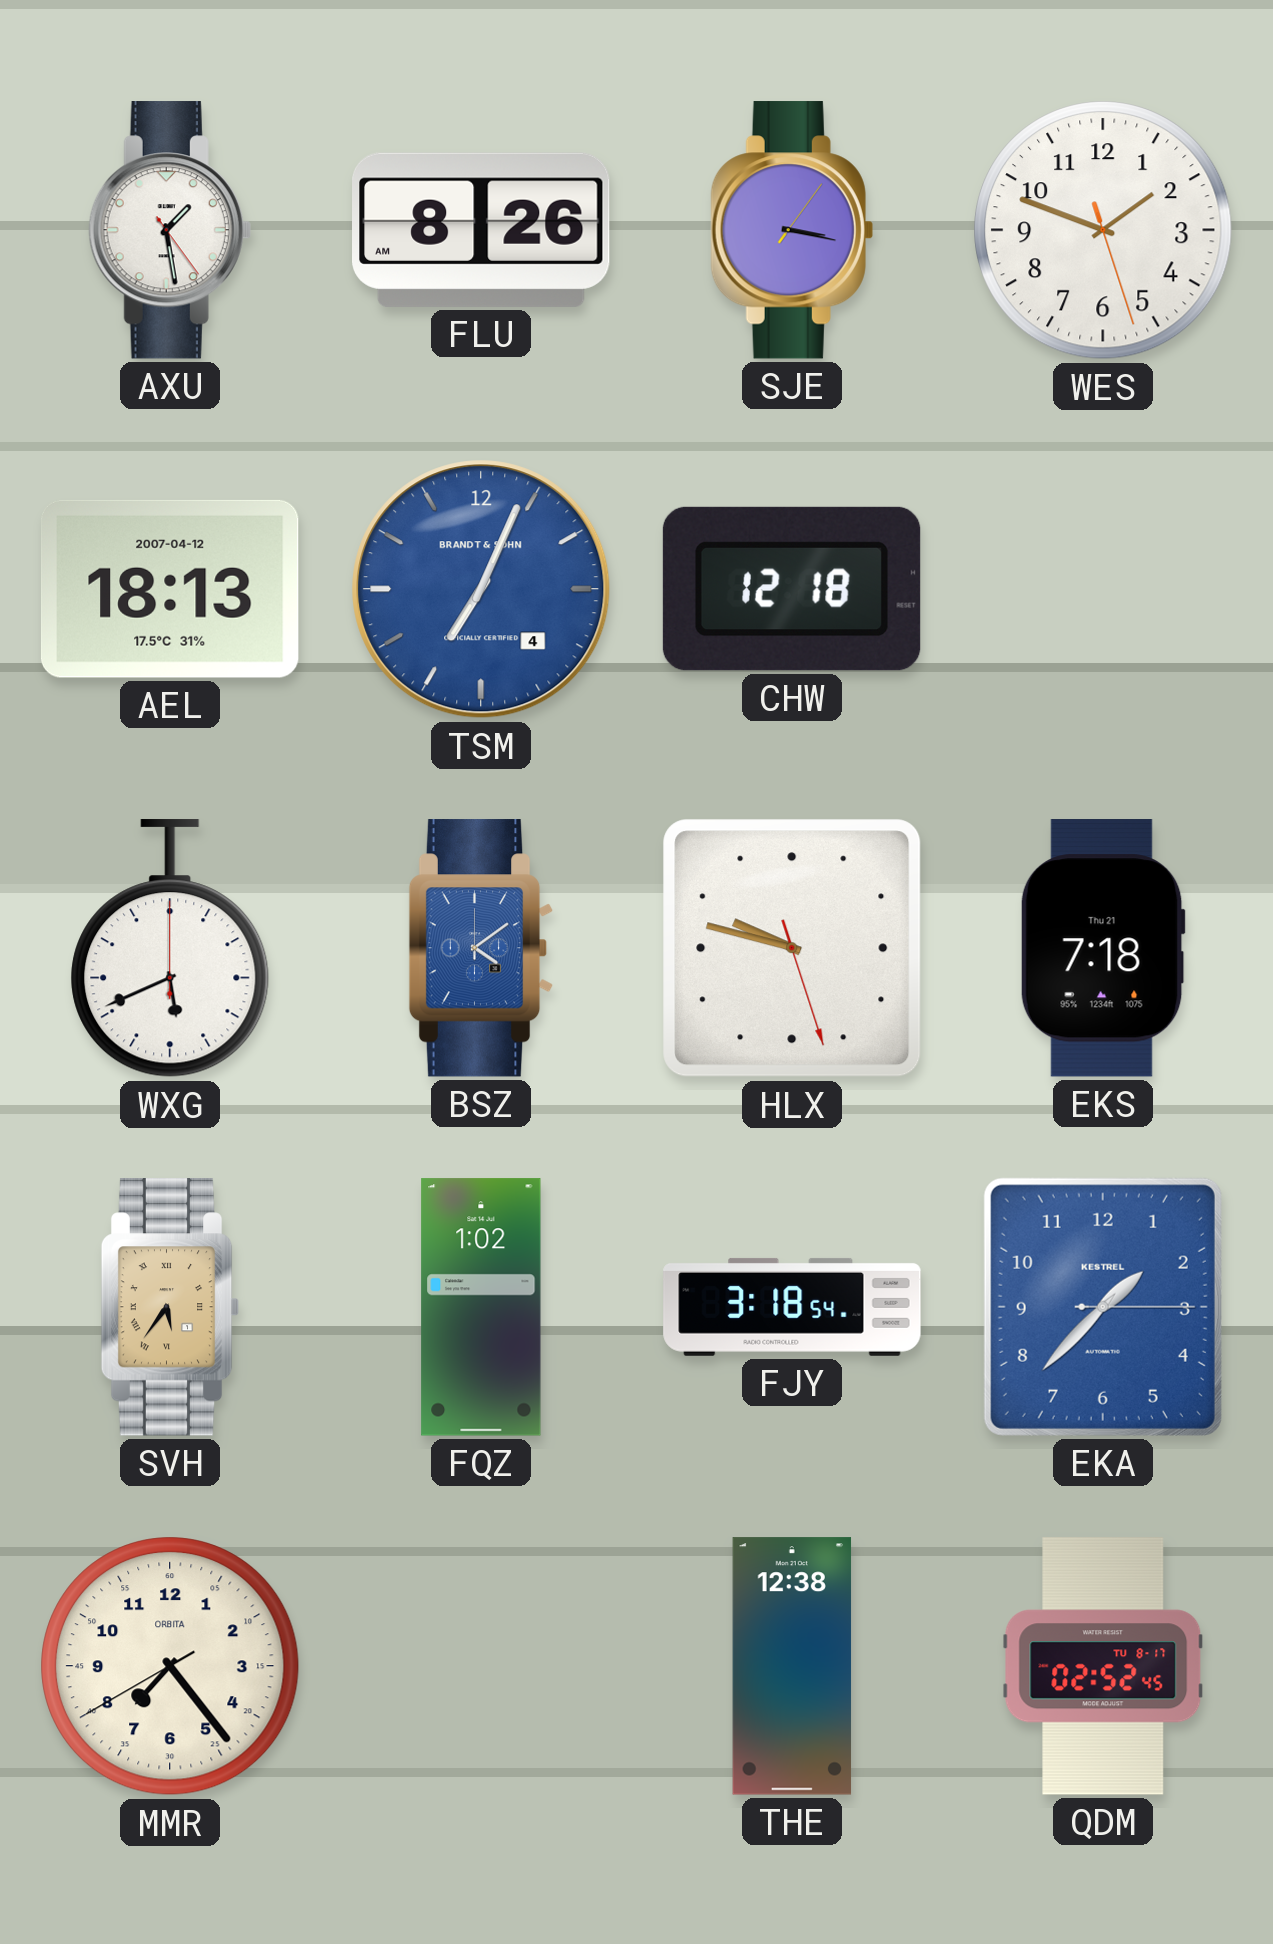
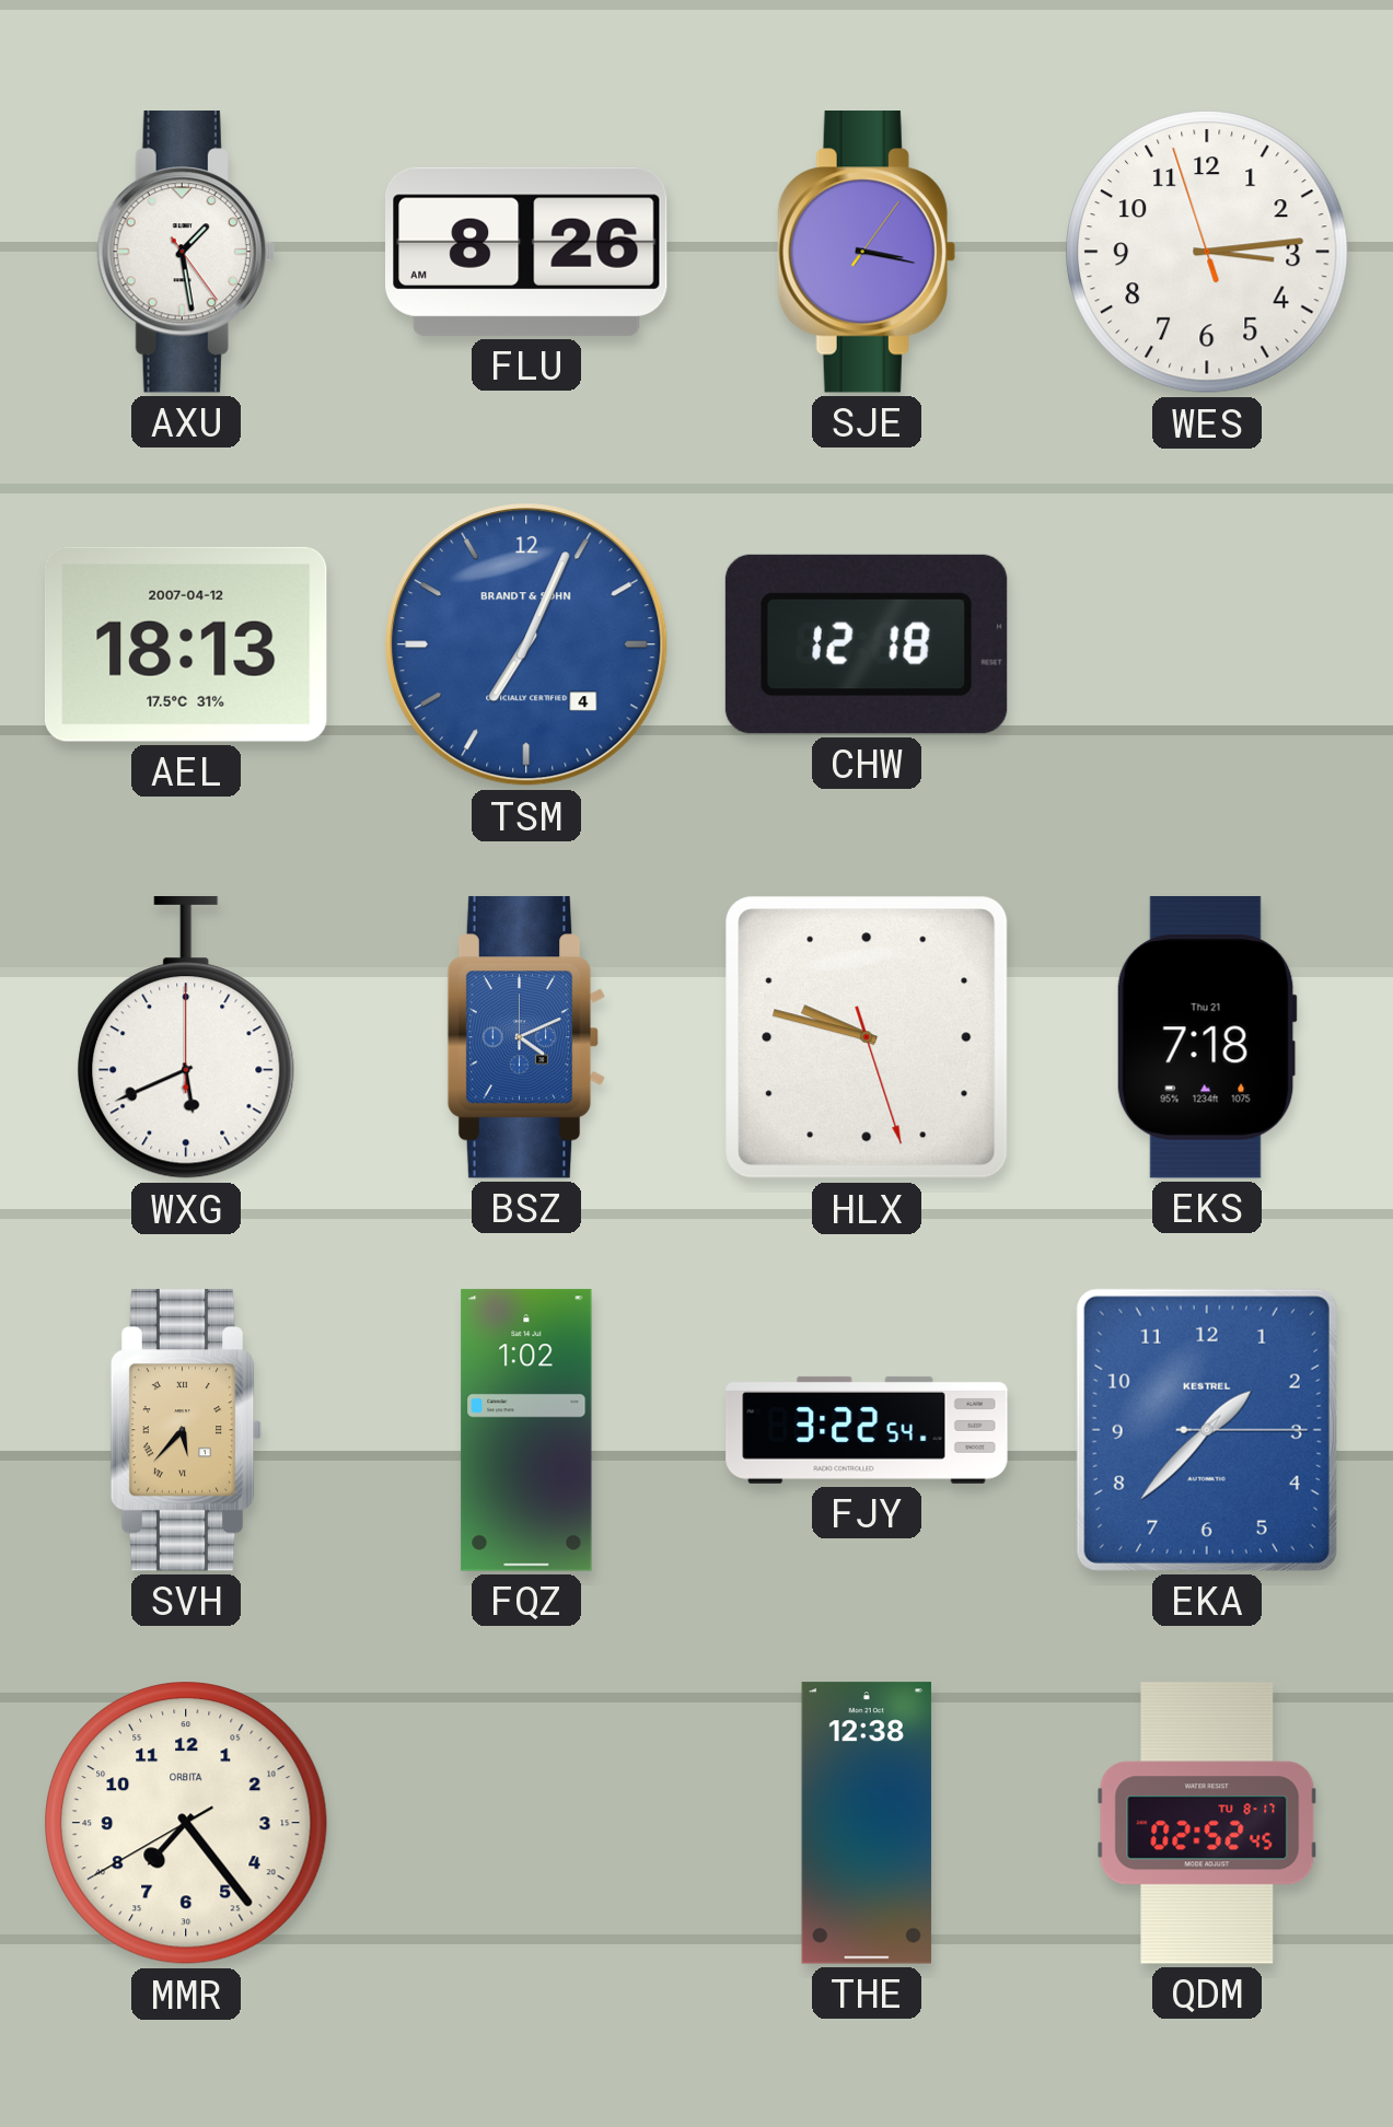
WES: 1:48 -> 3:13
BSZ: 4:09 -> 4:11
SVH: 5:36 -> 5:37
FJY: 3:18 -> 3:22
